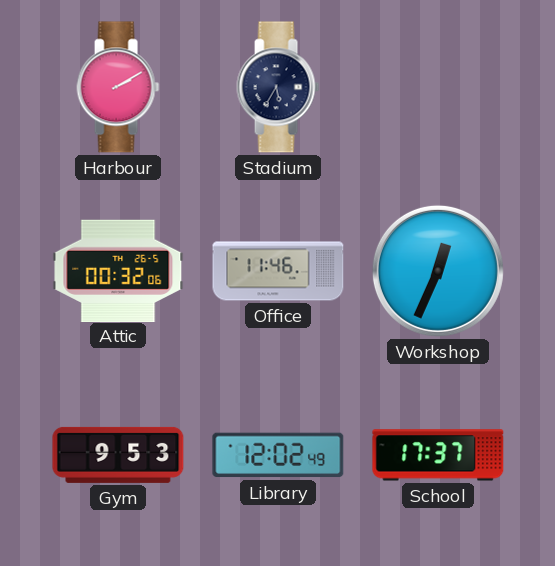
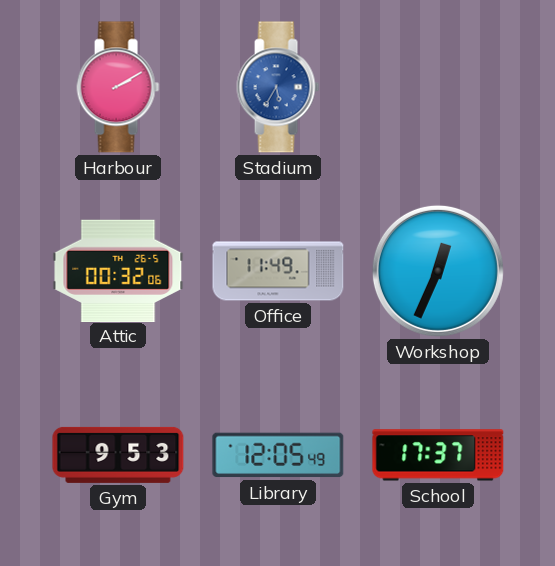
Stadium dial: navy -> blue
Office: 11:46 -> 11:49
Library: 12:02 -> 12:05
